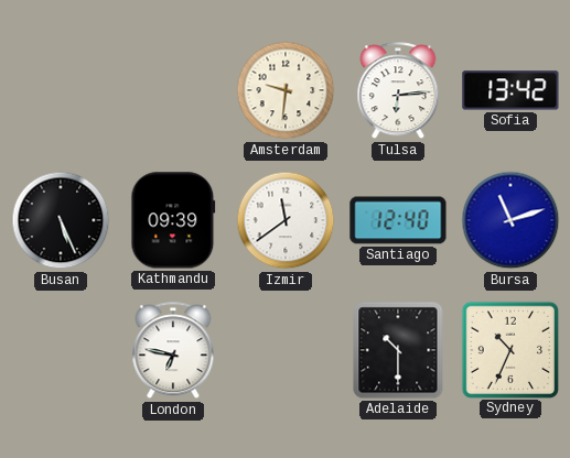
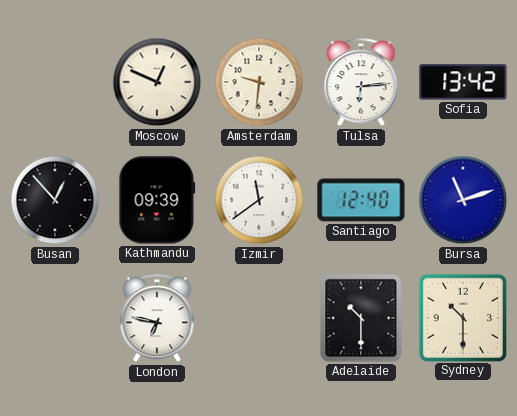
Moscow: none -> 12:49
Busan: 5:26 -> 12:53
Sydney: 10:34 -> 10:30
